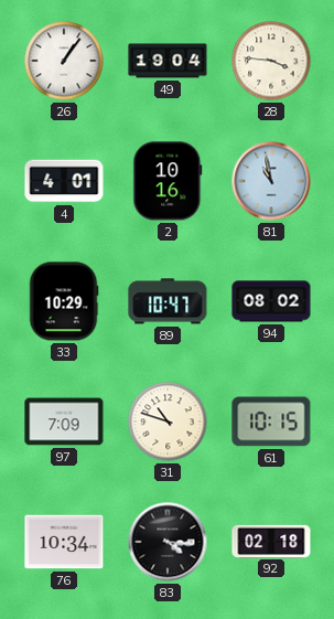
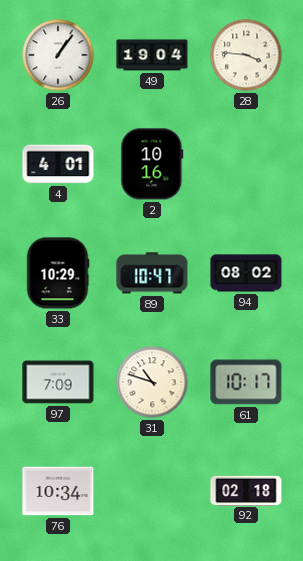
81: 10:58 -> none
61: 10:15 -> 10:17
83: 4:16 -> none
